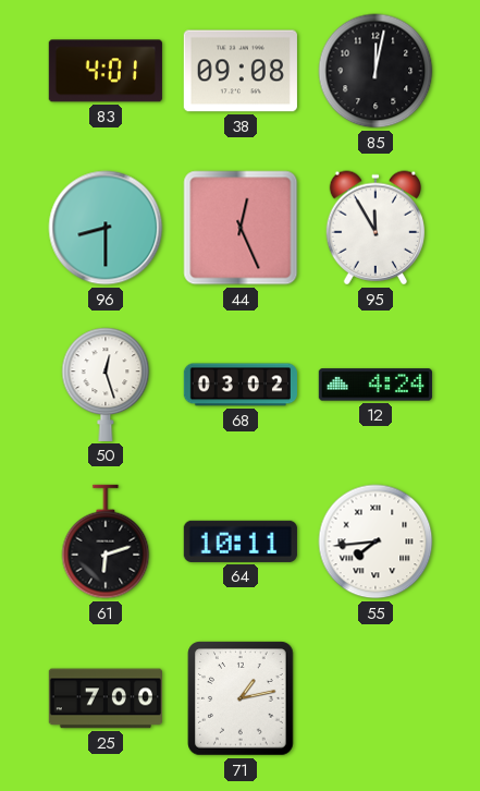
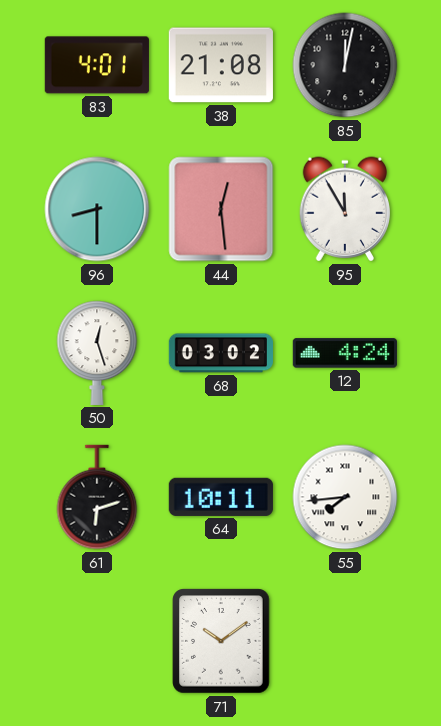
38: 09:08 -> 21:08
44: 12:26 -> 12:29
25: 7:00 -> none
71: 1:13 -> 10:09
